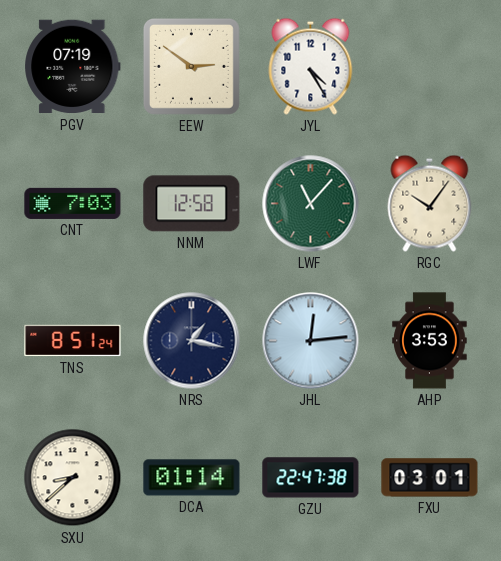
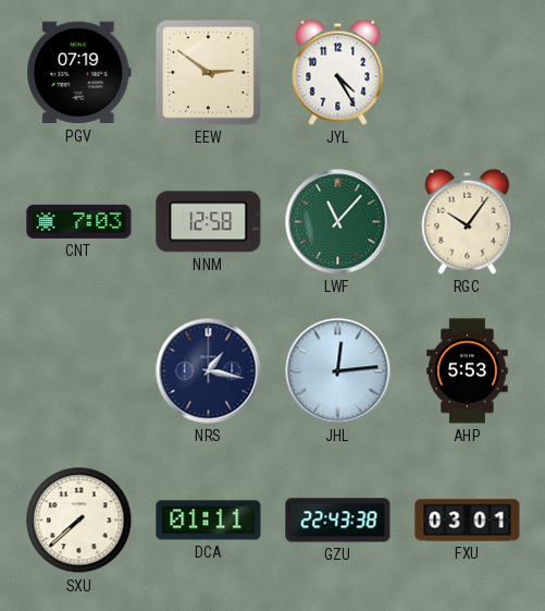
TNS: 8:51 -> none
AHP: 3:53 -> 5:53
SXU: 8:38 -> 7:38
DCA: 01:14 -> 01:11
GZU: 22:47 -> 22:43
